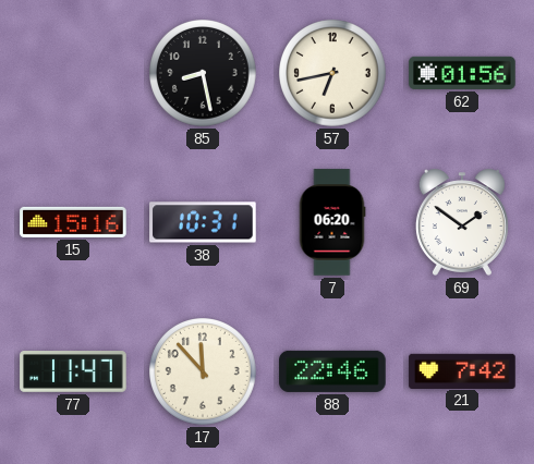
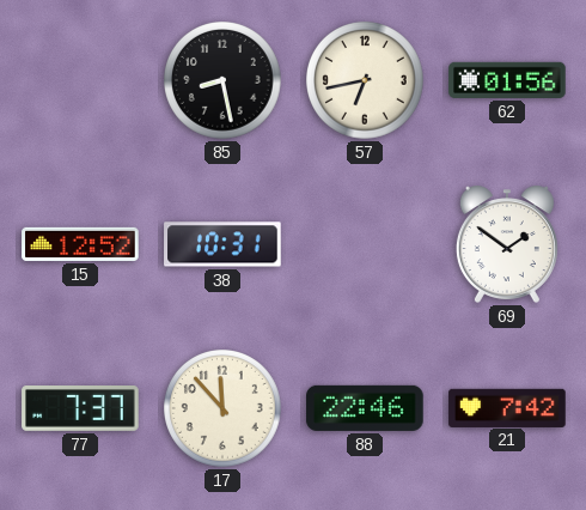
15: 15:16 -> 12:52
7: 06:20 -> none
77: 11:47 -> 7:37
